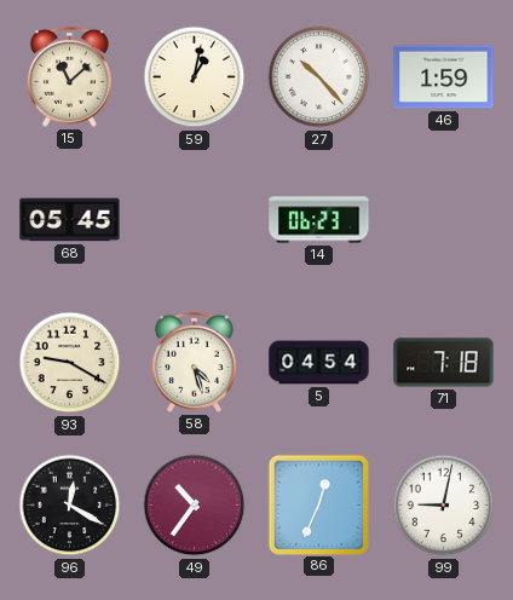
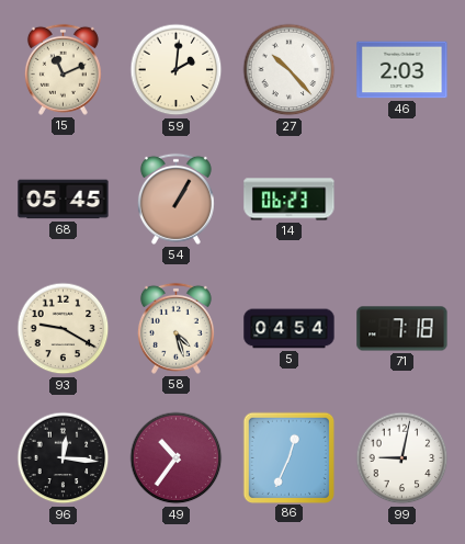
15: 11:08 -> 11:11
59: 1:02 -> 2:01
46: 1:59 -> 2:03
54: none -> 1:05
96: 12:20 -> 12:16
